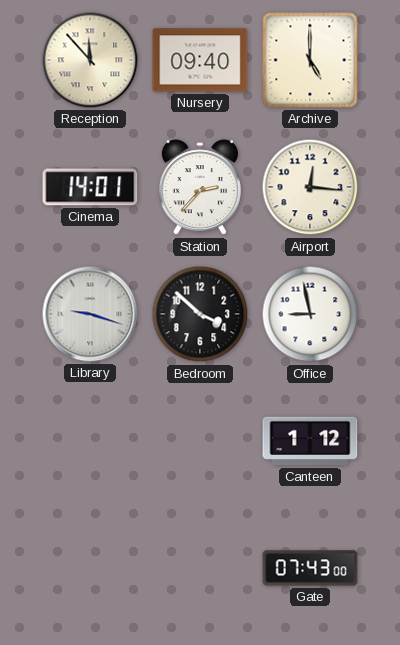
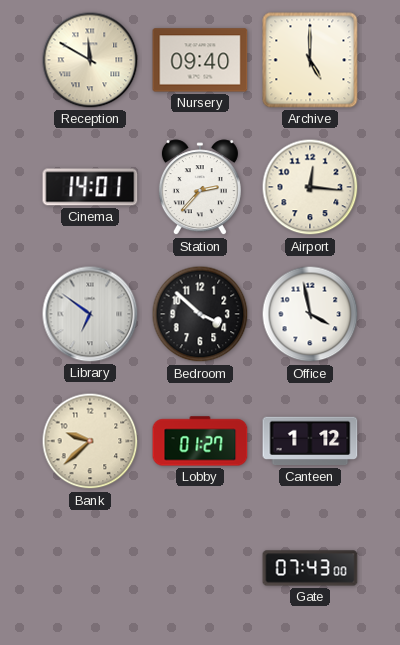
Reception: 11:53 -> 11:50
Library: 9:18 -> 6:51
Office: 8:58 -> 3:58
Bank: none -> 9:38
Lobby: none -> 01:27
